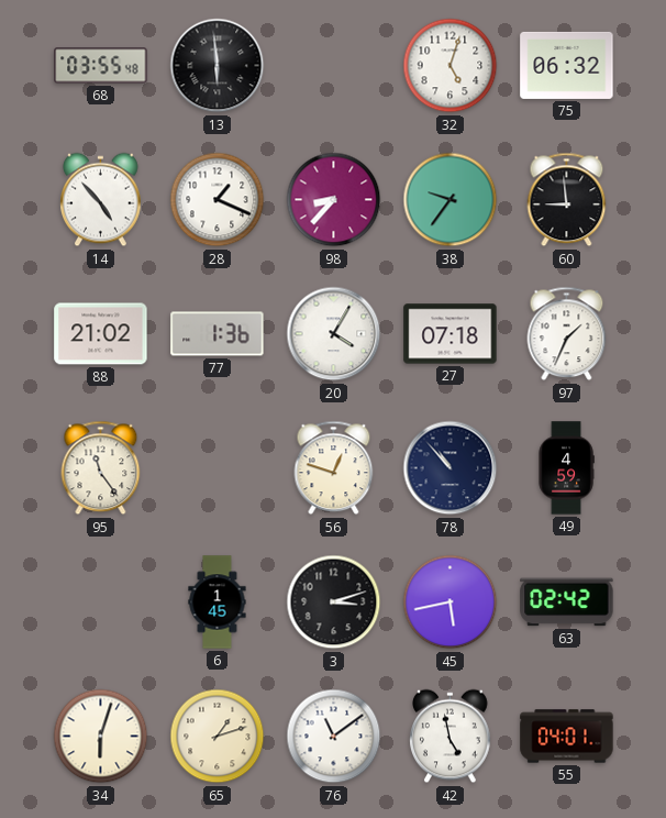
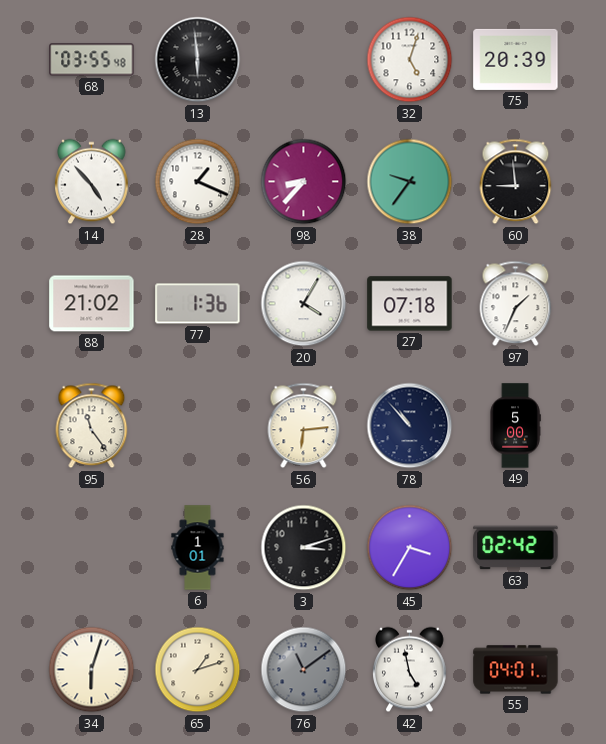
75: 06:32 -> 20:39
56: 12:48 -> 6:14
49: 4:59 -> 5:00
6: 1:45 -> 1:01
45: 5:43 -> 3:35
76 dial: white -> grey
